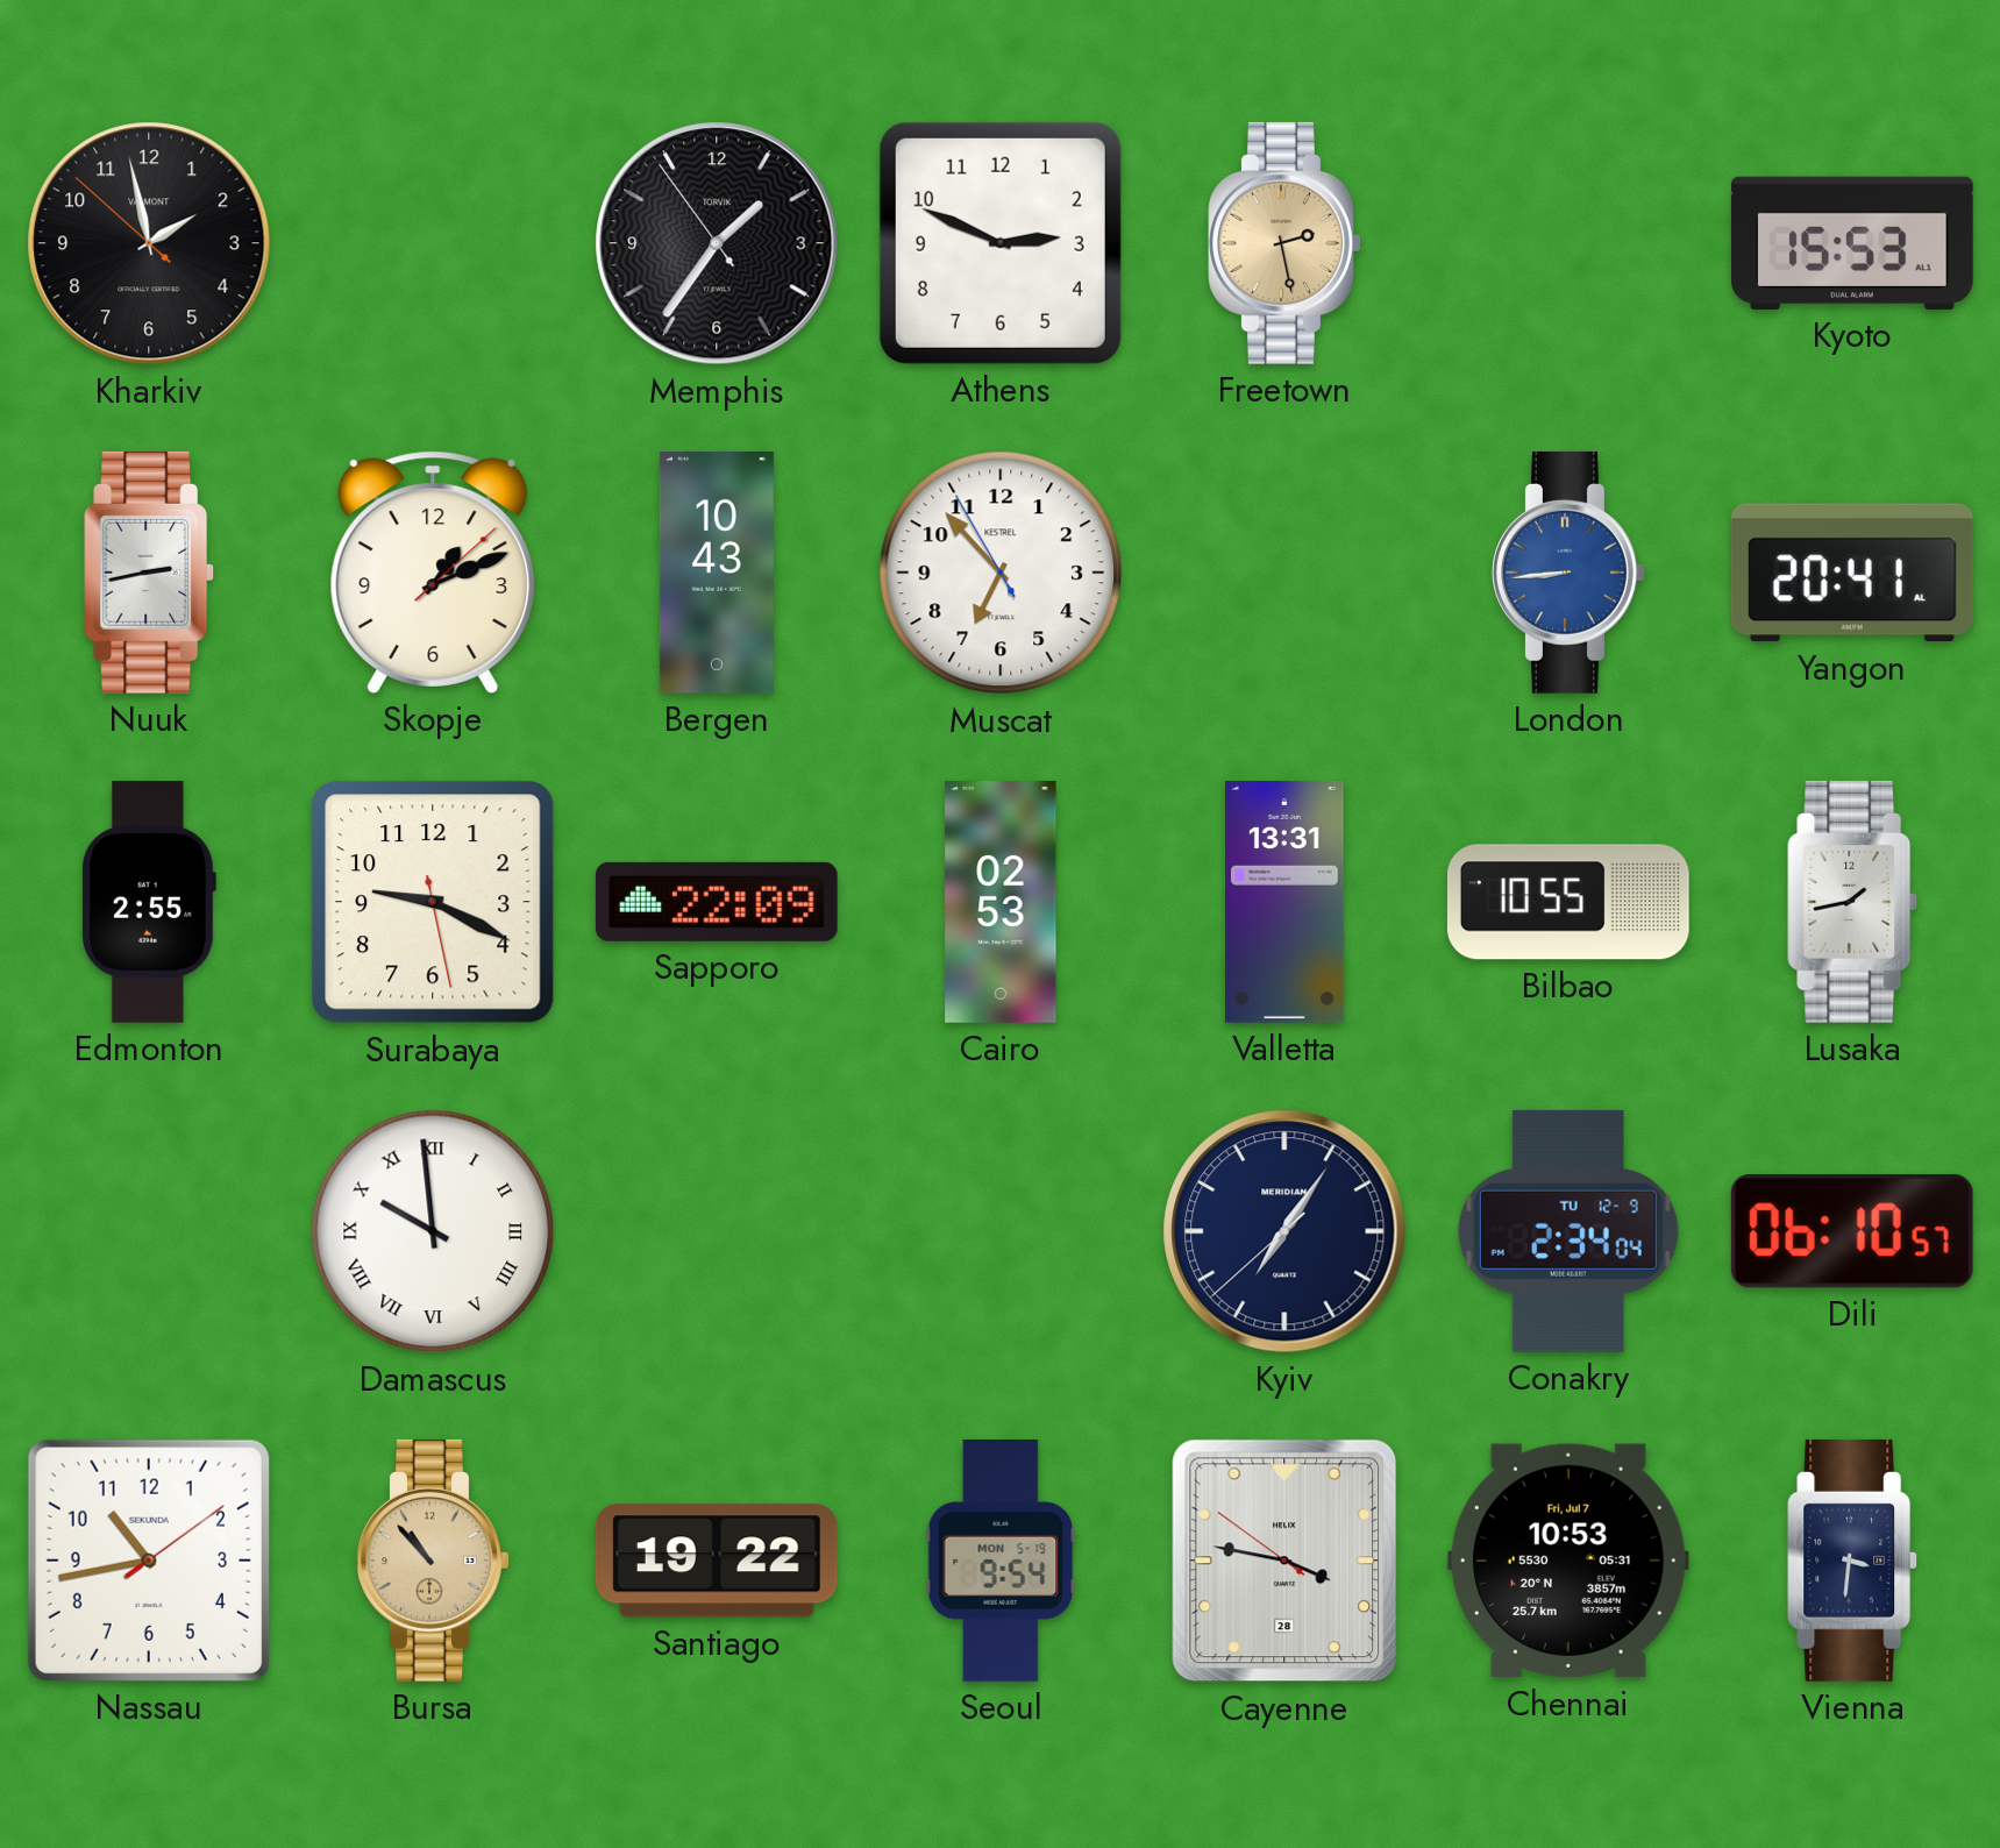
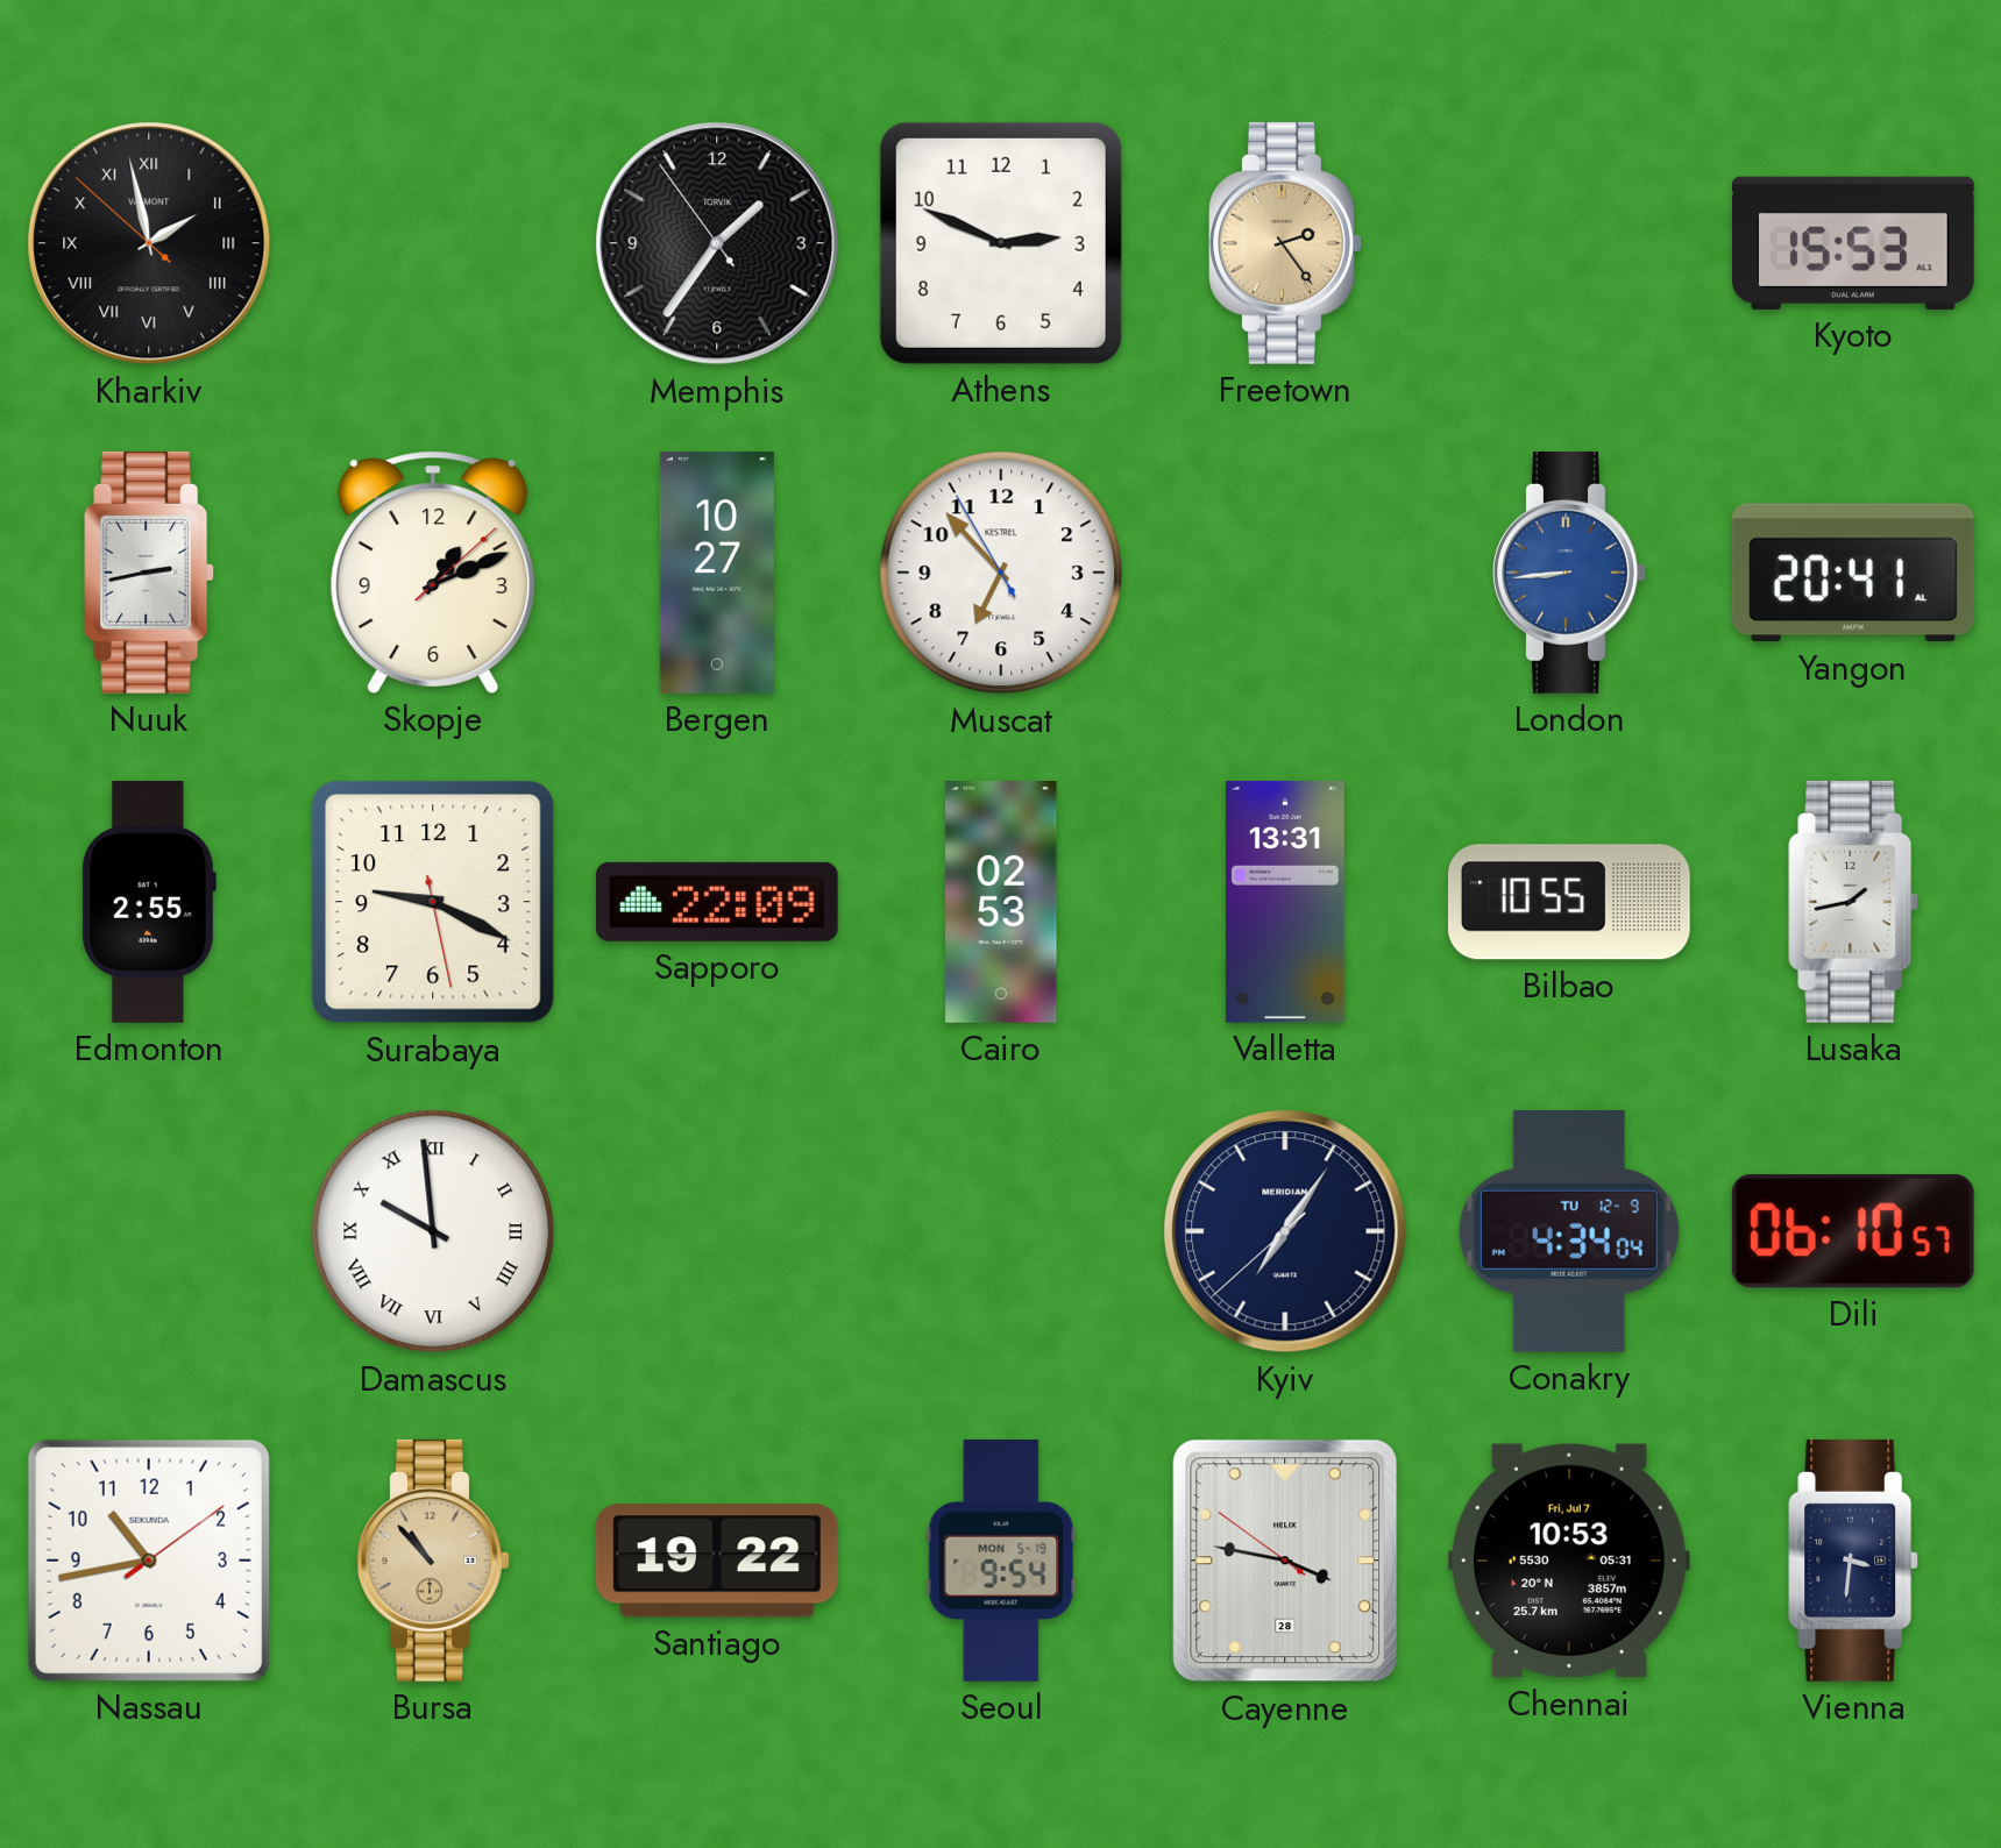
Kharkiv numerals: Arabic -> Roman
Freetown: 2:28 -> 2:24
Bergen: 10:43 -> 10:27
Conakry: 2:34 -> 4:34
